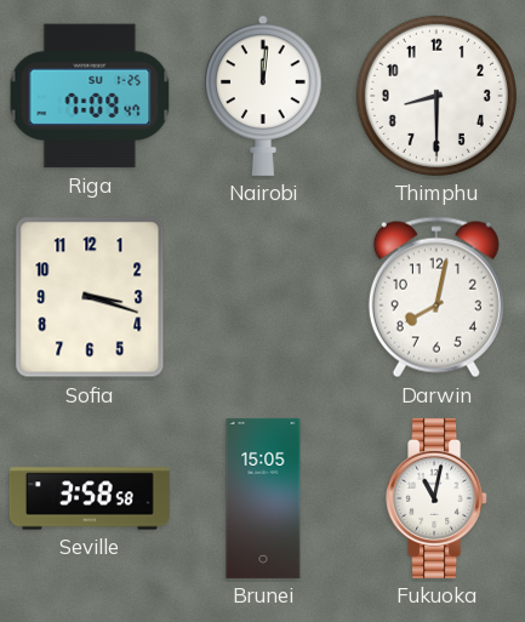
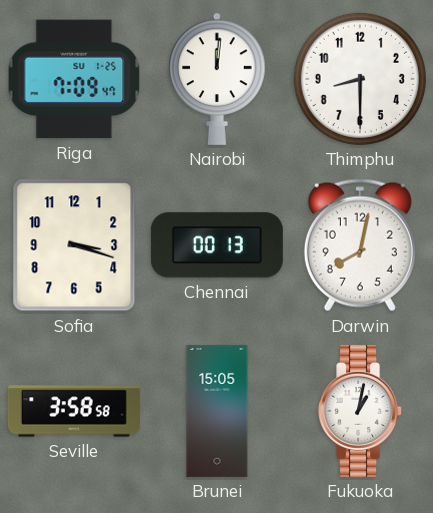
Chennai: none -> 00:13
Fukuoka: 11:02 -> 1:02
